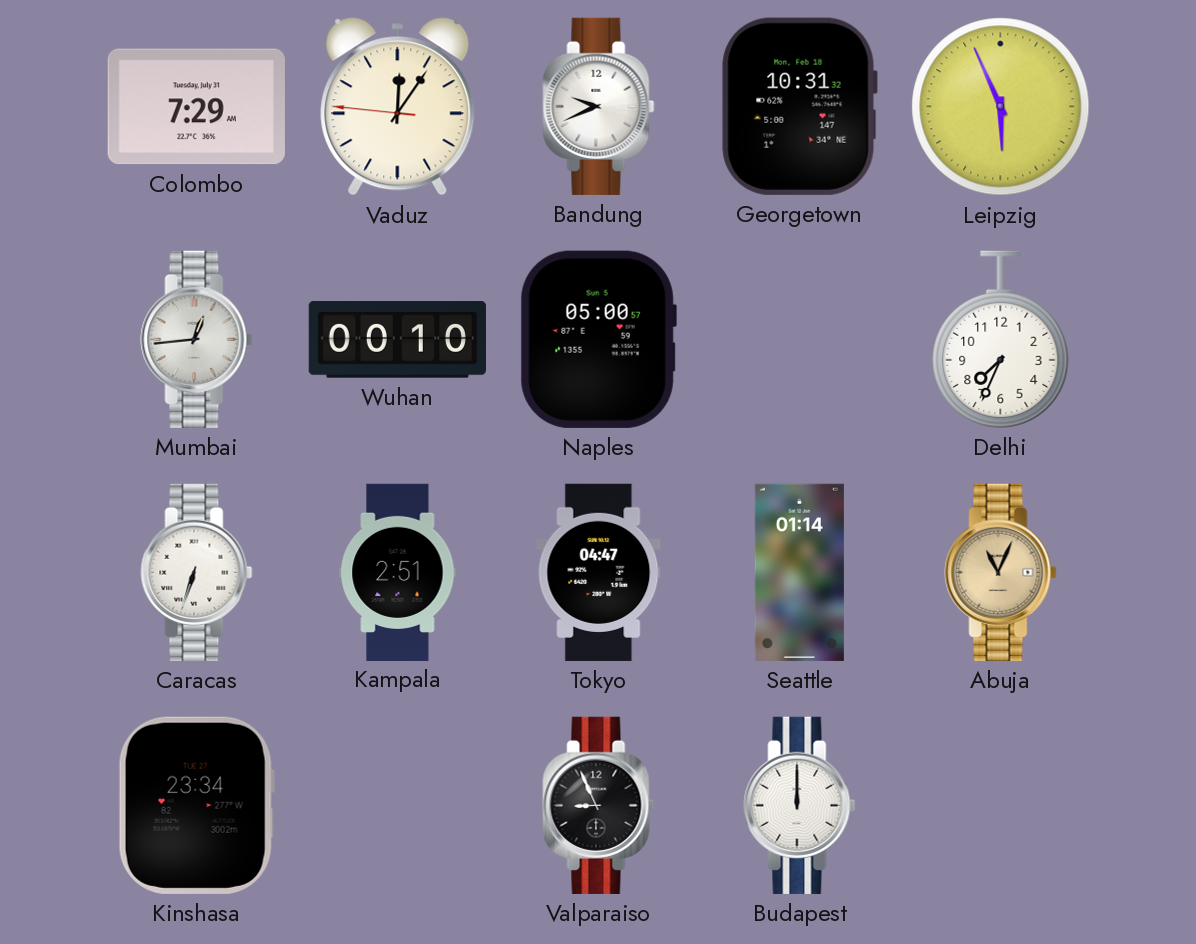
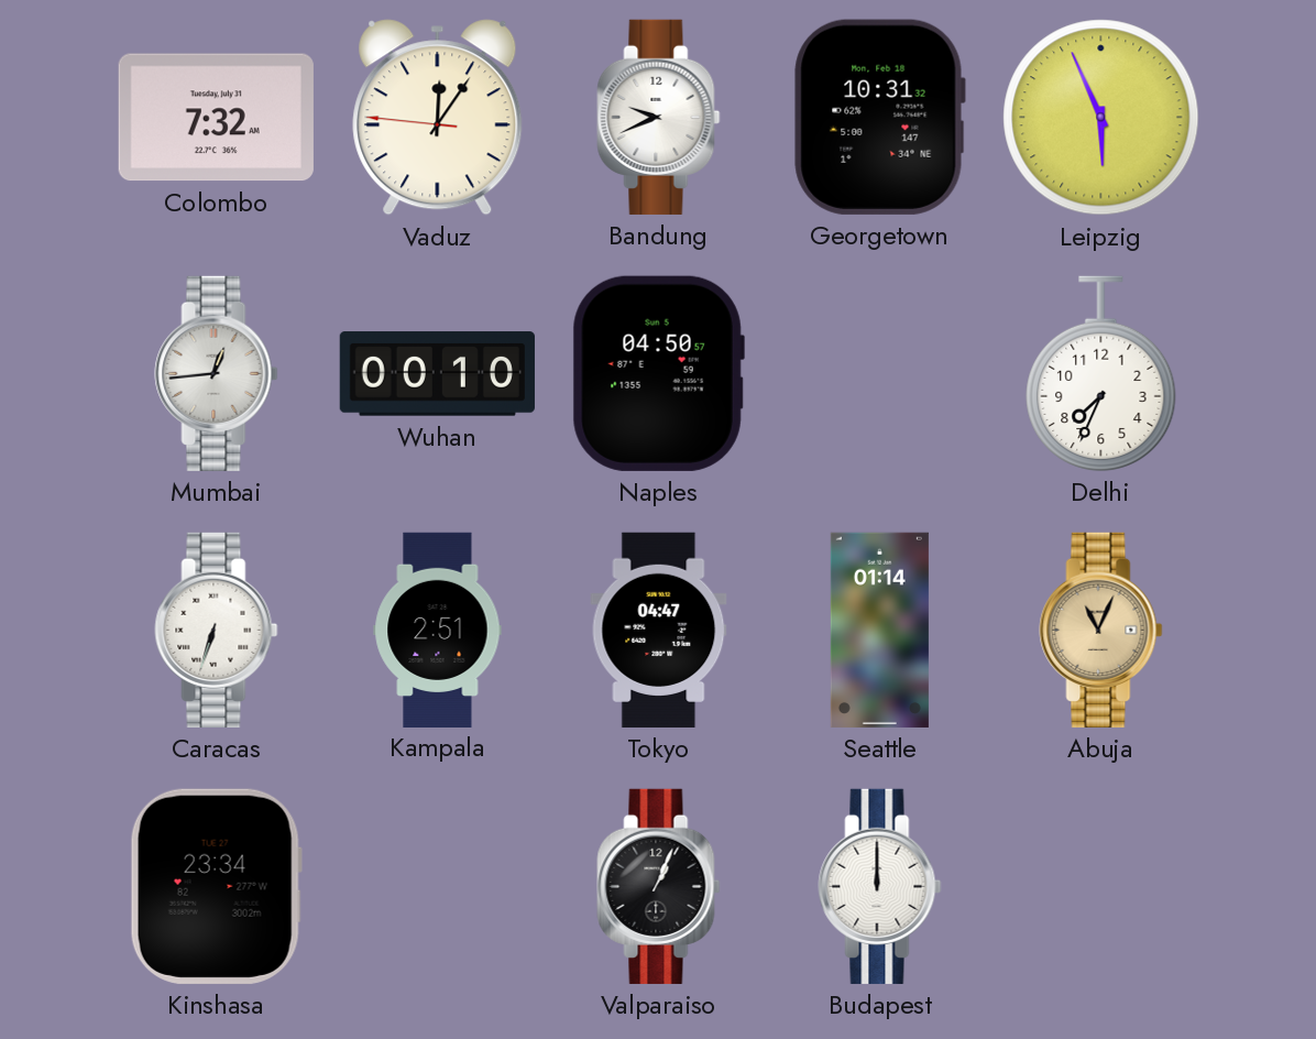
Colombo: 7:29 -> 7:32
Naples: 05:00 -> 04:50
Valparaiso: 8:56 -> 1:04
